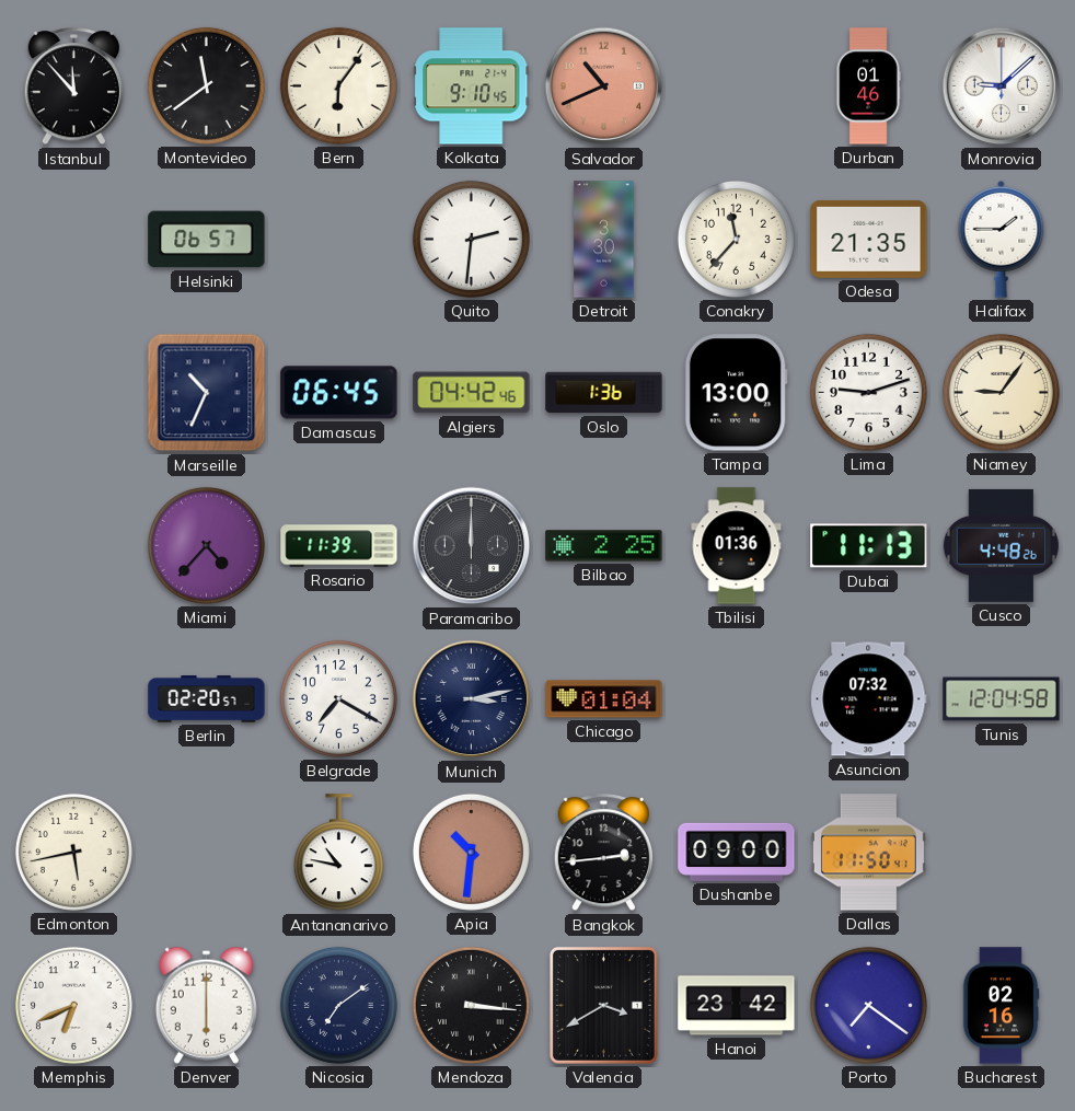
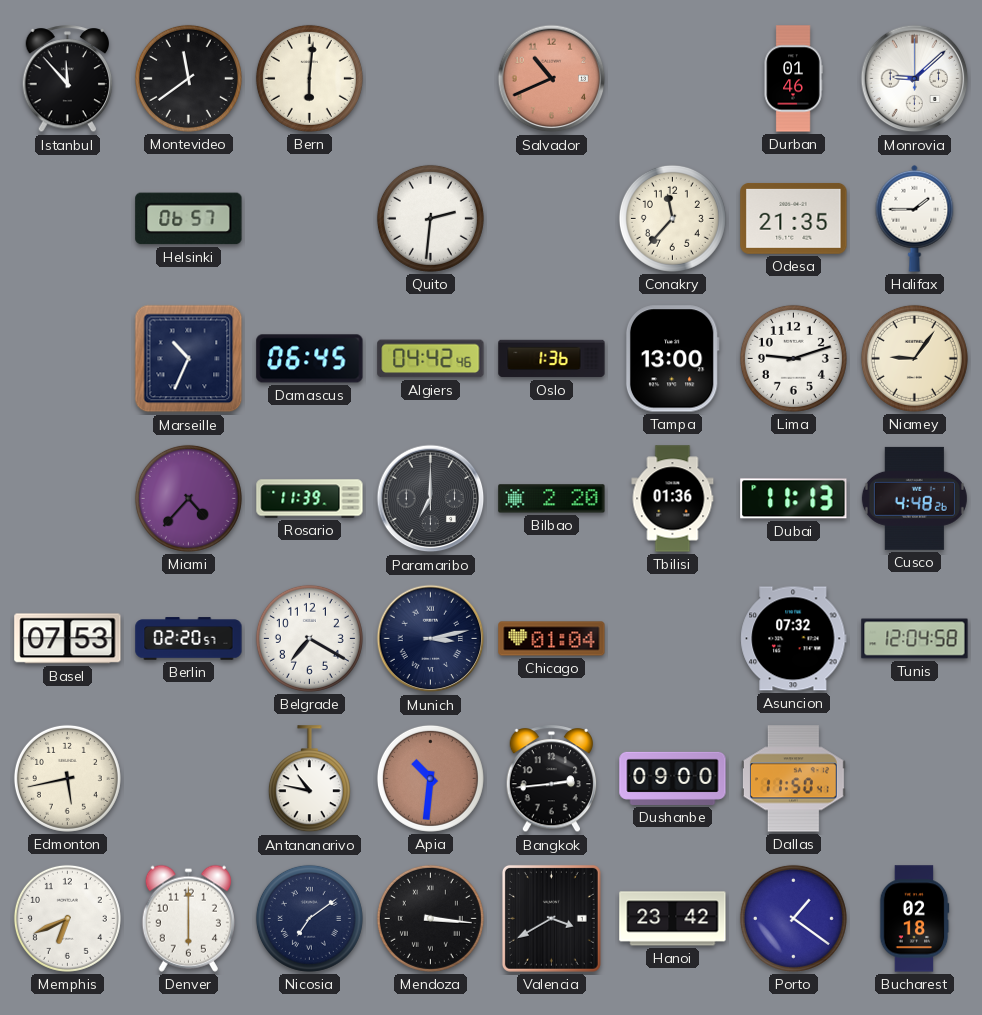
Bern: 6:06 -> 6:01
Kolkata: 9:10 -> none
Detroit: 3:30 -> none
Paramaribo: 12:00 -> 7:00
Bilbao: 2:25 -> 2:20
Basel: none -> 07:53
Porto: 7:21 -> 1:21
Bucharest: 02:16 -> 02:18
